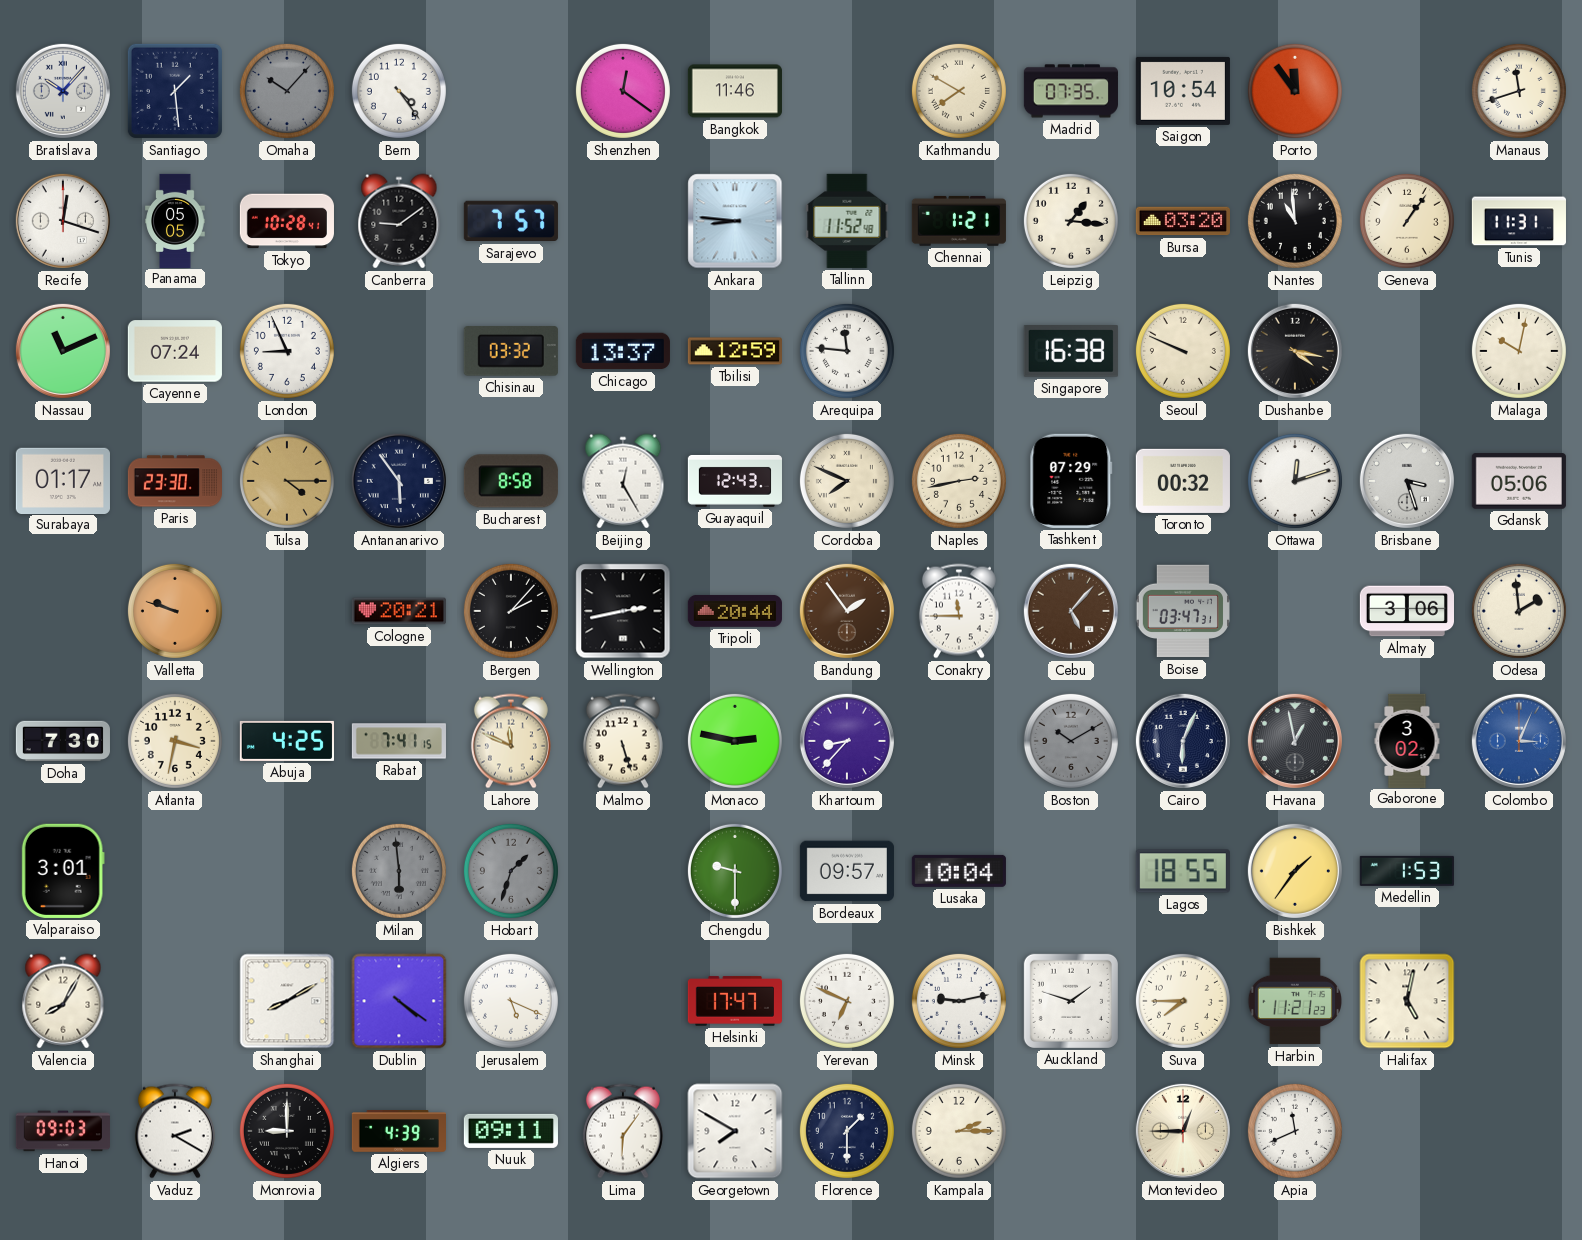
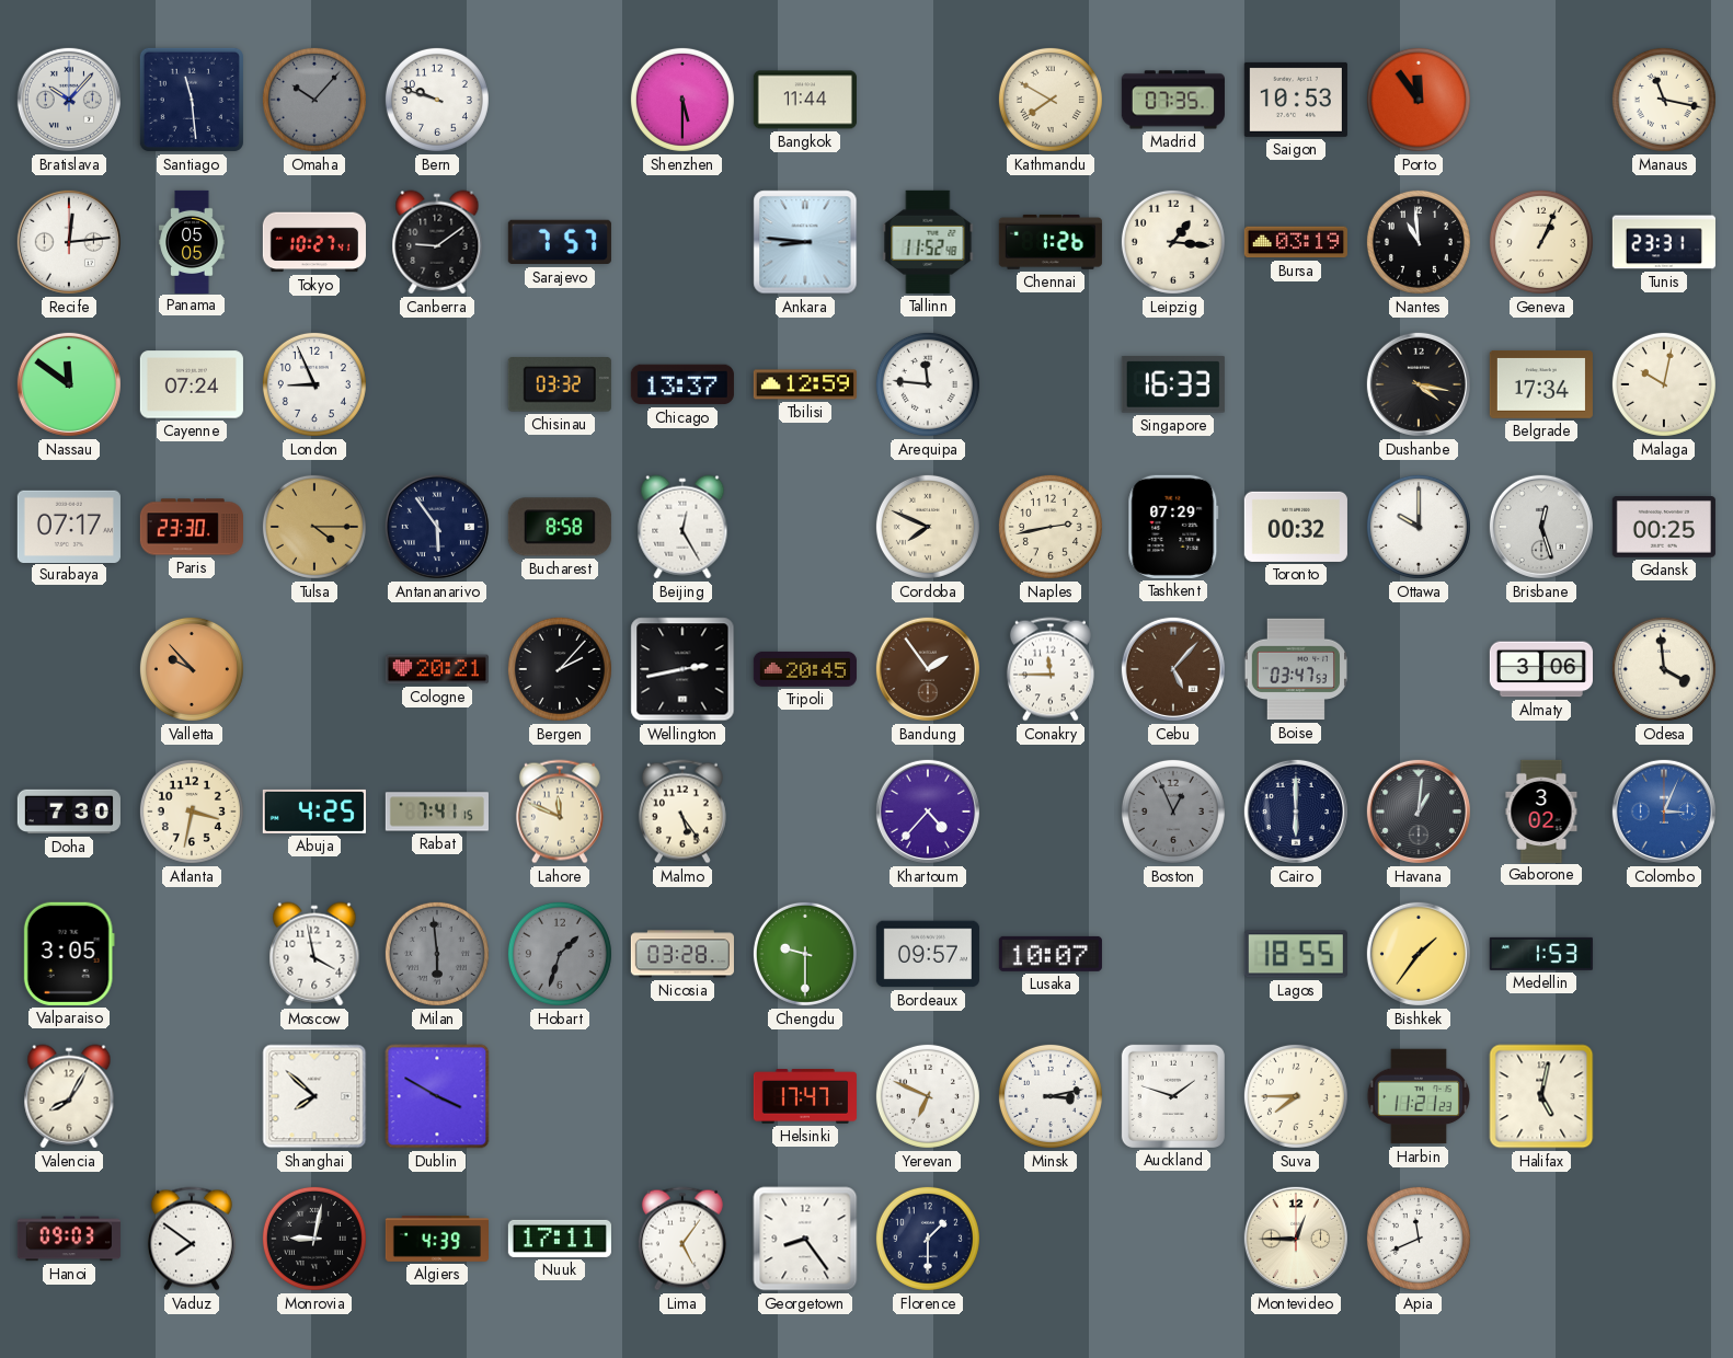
Santiago: 1:29 -> 11:29
Bern: 4:24 -> 9:48
Shenzhen: 12:21 -> 5:30
Bangkok: 11:46 -> 11:44
Saigon: 10:54 -> 10:53
Manaus: 11:42 -> 11:17
Recife: 12:18 -> 12:14
Tokyo: 10:28 -> 10:27
Chennai: 1:21 -> 1:26
Bursa: 03:20 -> 03:19
Geneva: 1:06 -> 1:04
Tunis: 11:31 -> 23:31
Nassau: 11:11 -> 11:51
Singapore: 16:38 -> 16:33
Seoul: 9:49 -> none
Belgrade: none -> 17:34
Surabaya: 01:17 -> 07:17
Guayaquil: 12:43 -> none
Ottawa: 12:12 -> 10:00
Brisbane: 3:27 -> 12:27
Gdansk: 05:06 -> 00:25
Valletta: 9:48 -> 9:53
Tripoli: 20:44 -> 20:45
Boise: 03:47:31 -> 03:47:53
Odesa: 1:59 -> 3:59
Malmo: 5:27 -> 5:24
Monaco: 2:47 -> none
Khartoum: 8:37 -> 4:37
Boston: 10:10 -> 12:56
Cairo: 6:04 -> 6:00
Havana: 12:58 -> 1:01
Valparaiso: 3:01 -> 3:05
Moscow: none -> 3:58
Nicosia: none -> 03:28
Lusaka: 10:04 -> 10:07
Shanghai: 8:10 -> 7:52
Dublin: 4:21 -> 3:50
Jerusalem: 5:19 -> none
Minsk: 9:13 -> 3:13
Vaduz: 2:20 -> 7:51
Monrovia: 9:00 -> 9:02
Nuuk: 09:11 -> 17:11
Lima: 6:06 -> 5:06
Georgetown: 7:50 -> 8:24
Kampala: 2:15 -> none
